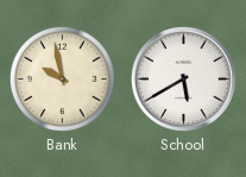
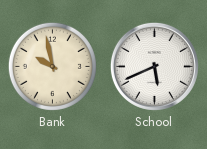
School: 5:40 -> 5:41
